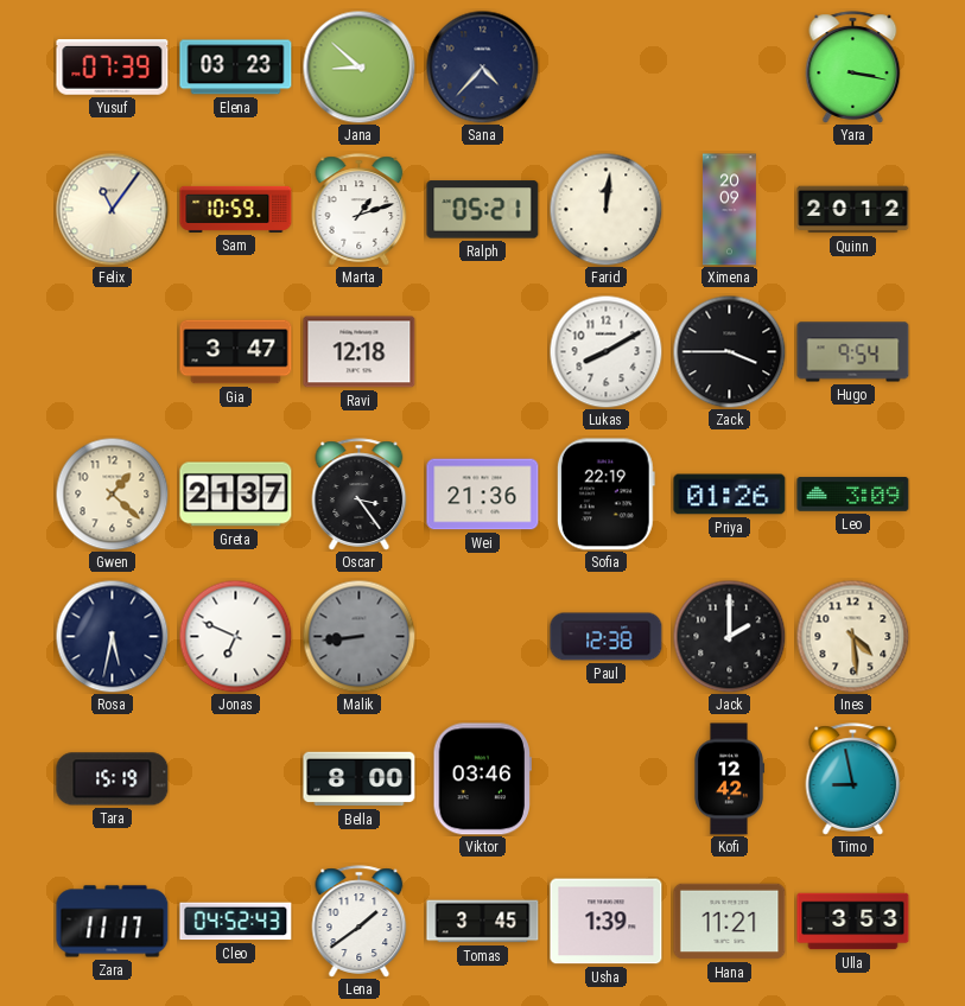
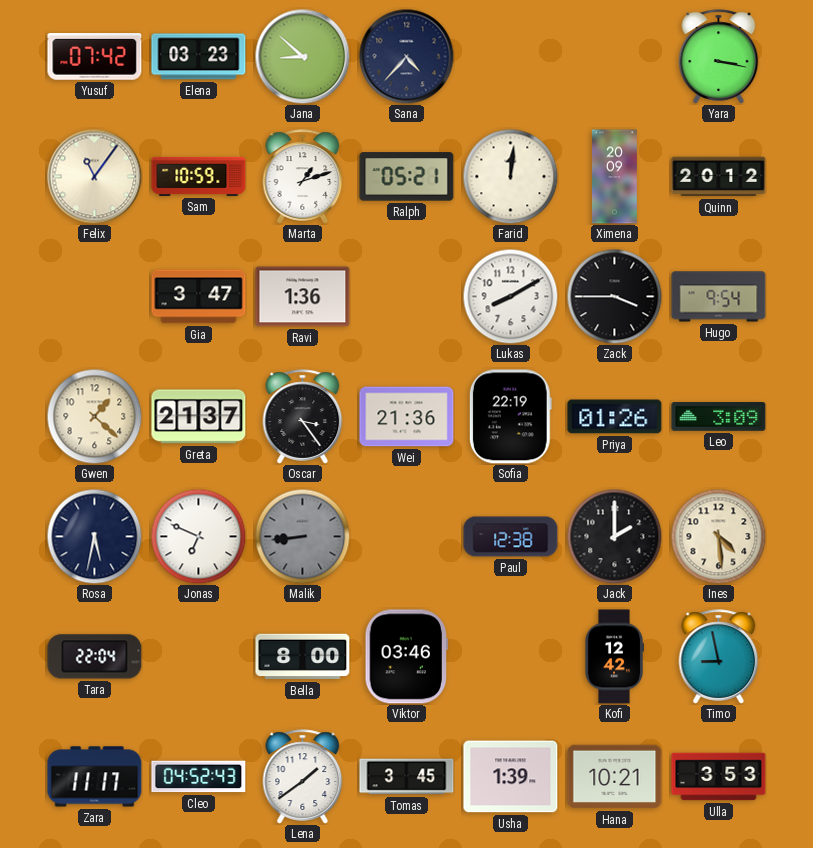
Yusuf: 07:39 -> 07:42
Ravi: 12:18 -> 1:36
Tara: 15:19 -> 22:04
Hana: 11:21 -> 10:21
